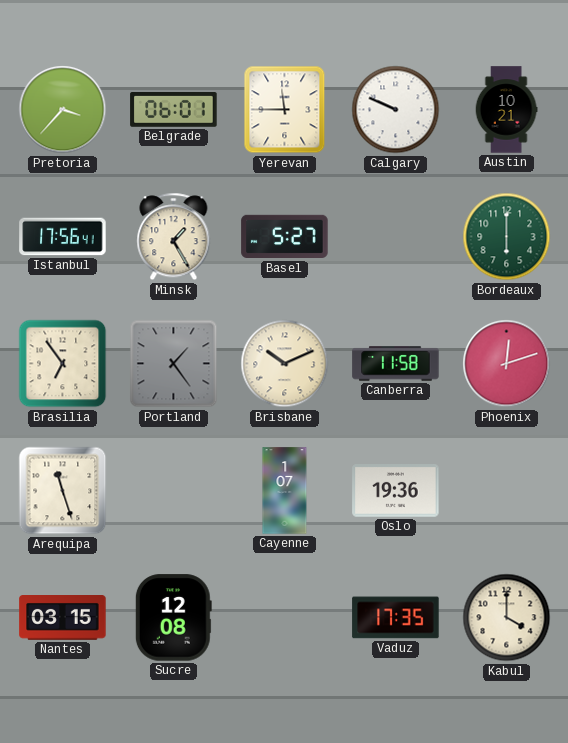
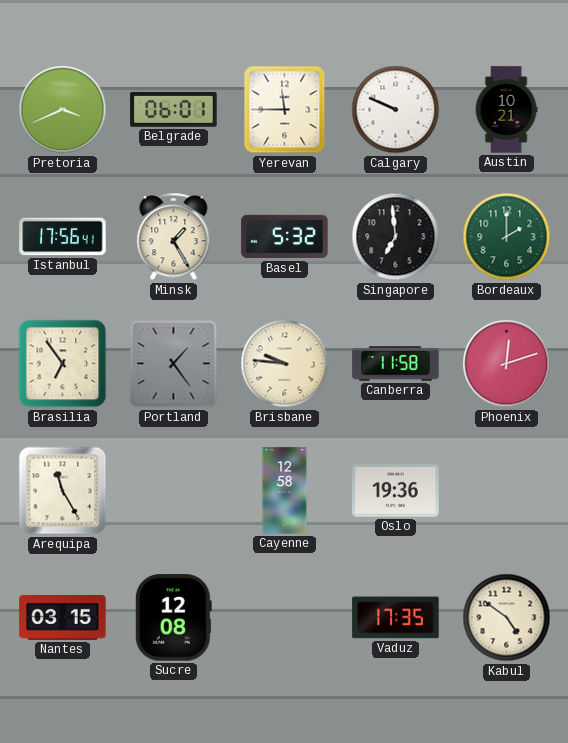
Pretoria: 3:37 -> 3:41
Basel: 5:27 -> 5:32
Singapore: none -> 6:59
Bordeaux: 6:00 -> 2:00
Brisbane: 10:11 -> 9:46
Arequipa: 11:27 -> 11:25
Cayenne: 1:07 -> 12:58
Kabul: 4:00 -> 4:51
